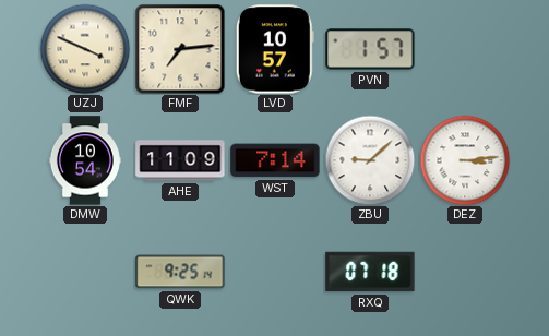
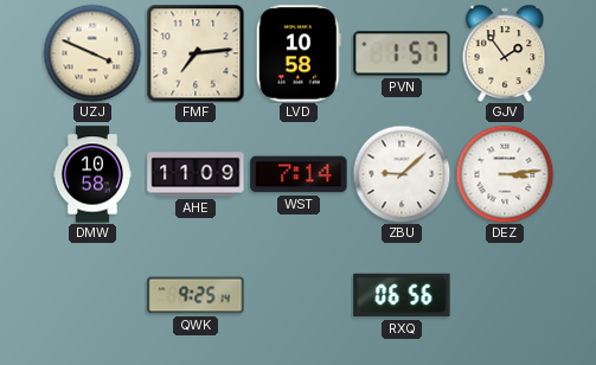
LVD: 10:57 -> 10:58
GJV: none -> 1:54
DMW: 10:54 -> 10:58
RXQ: 07:18 -> 06:56
